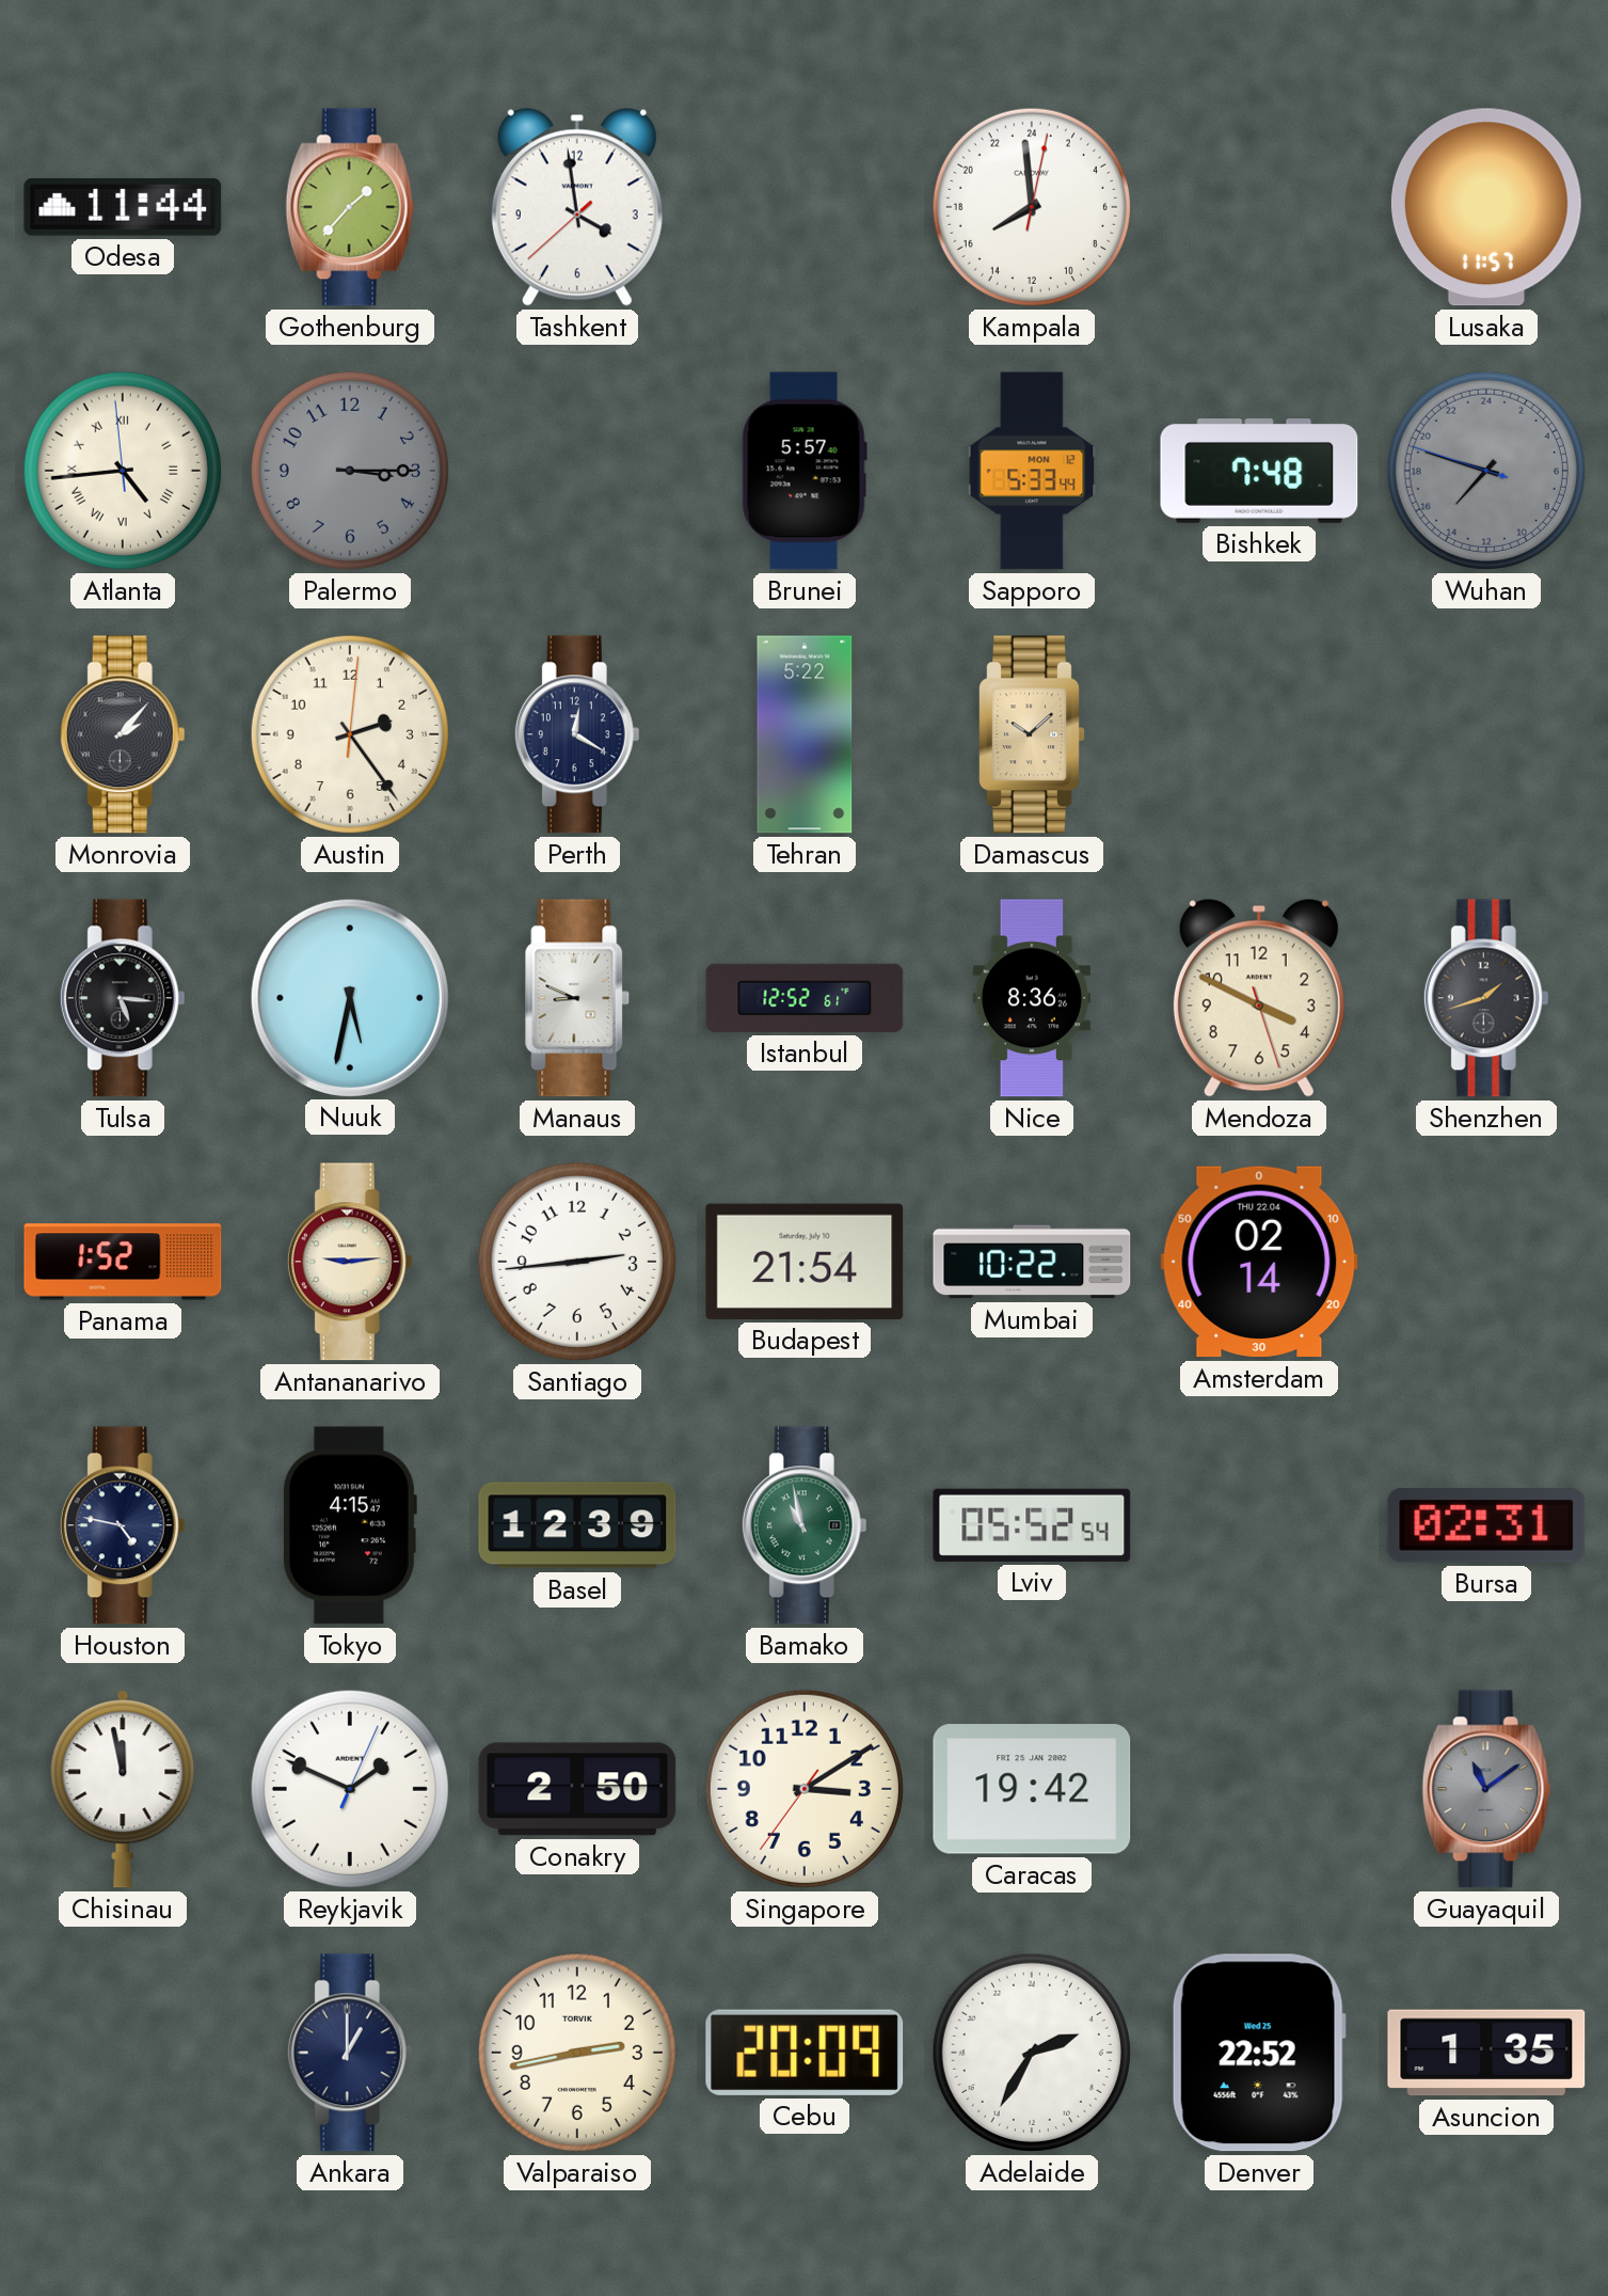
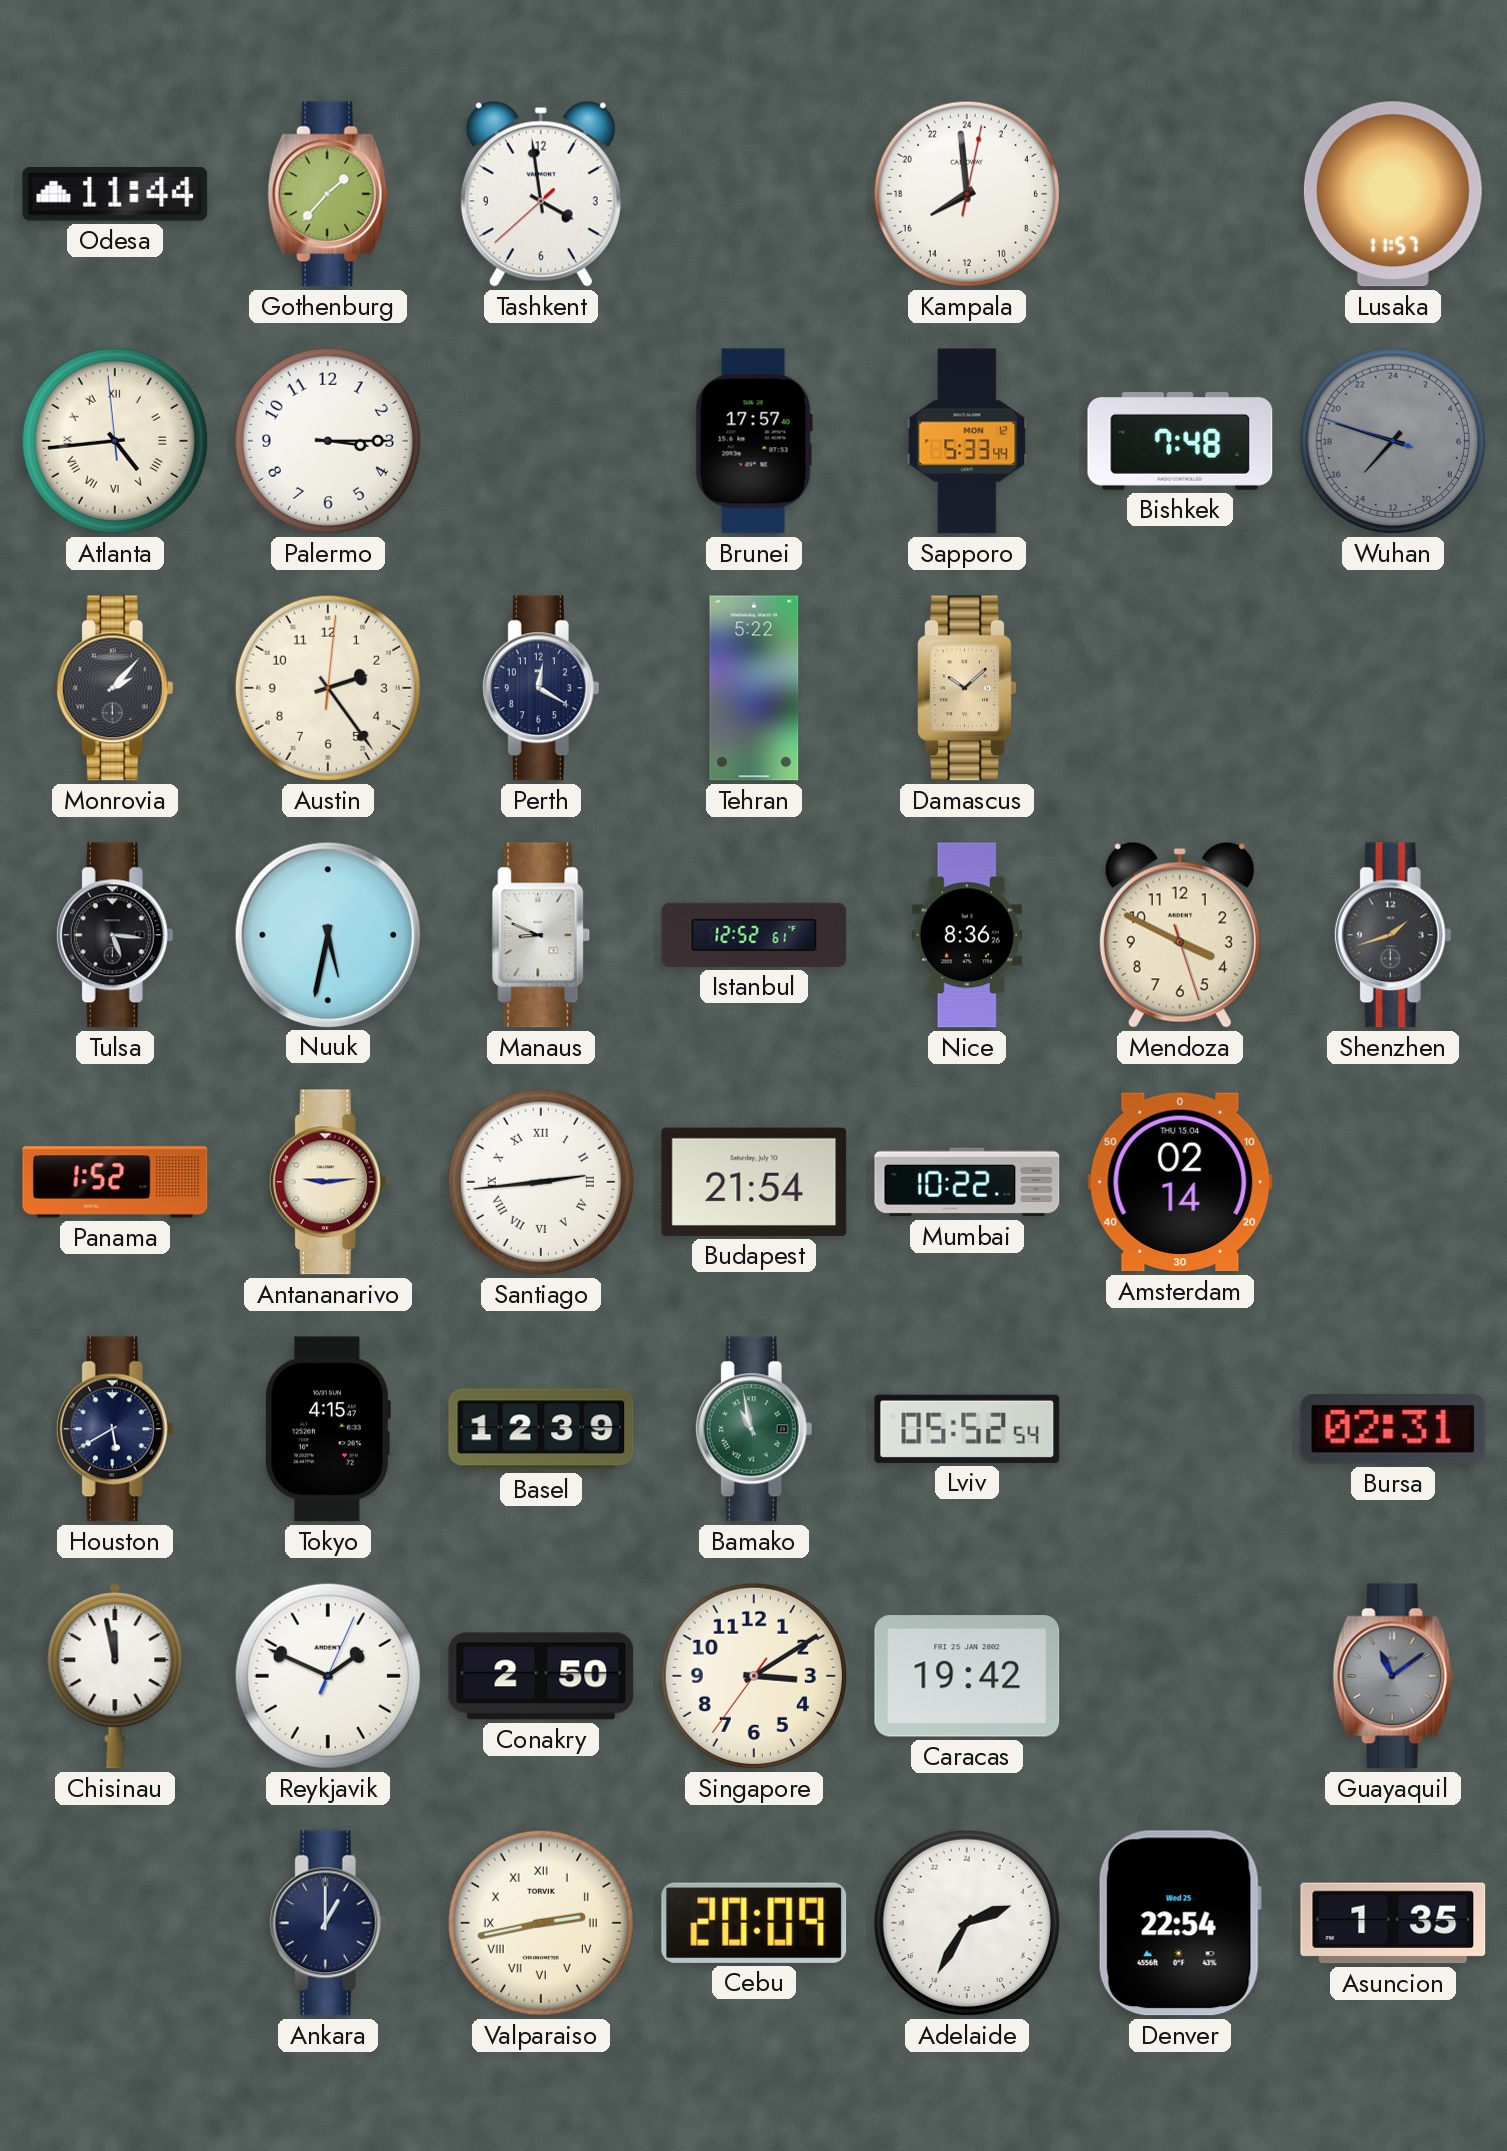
Palermo dial: grey -> white
Brunei: 5:57 -> 17:57
Santiago numerals: Arabic -> Roman
Amsterdam date: THU 22.04 -> THU 15.04
Houston: 4:47 -> 5:40
Valparaiso numerals: Arabic -> Roman
Denver: 22:52 -> 22:54
